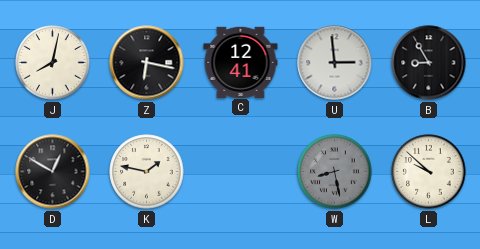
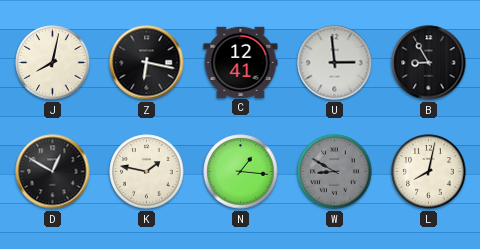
N: none -> 1:16
W: 8:28 -> 8:50
L: 9:52 -> 8:02
